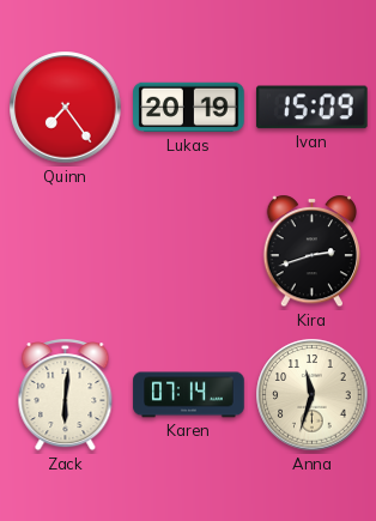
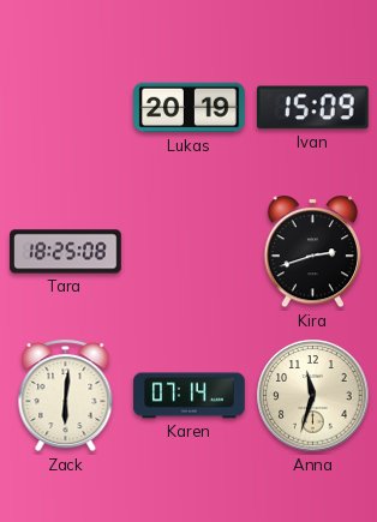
Quinn: 7:24 -> none
Tara: none -> 18:25
